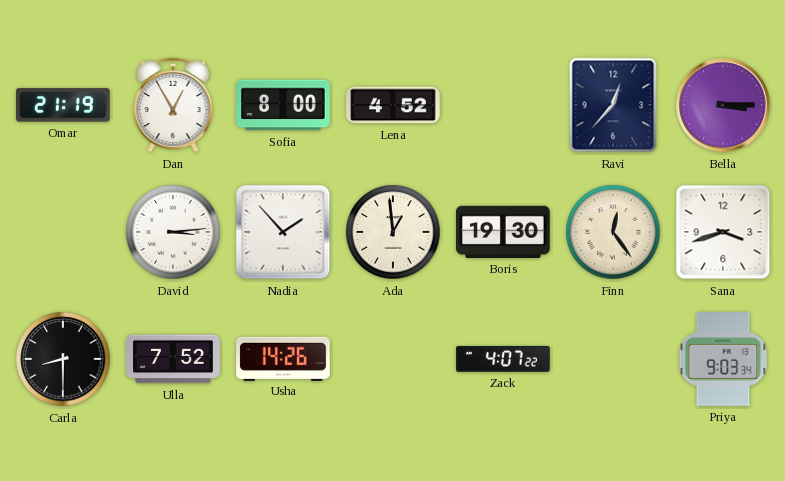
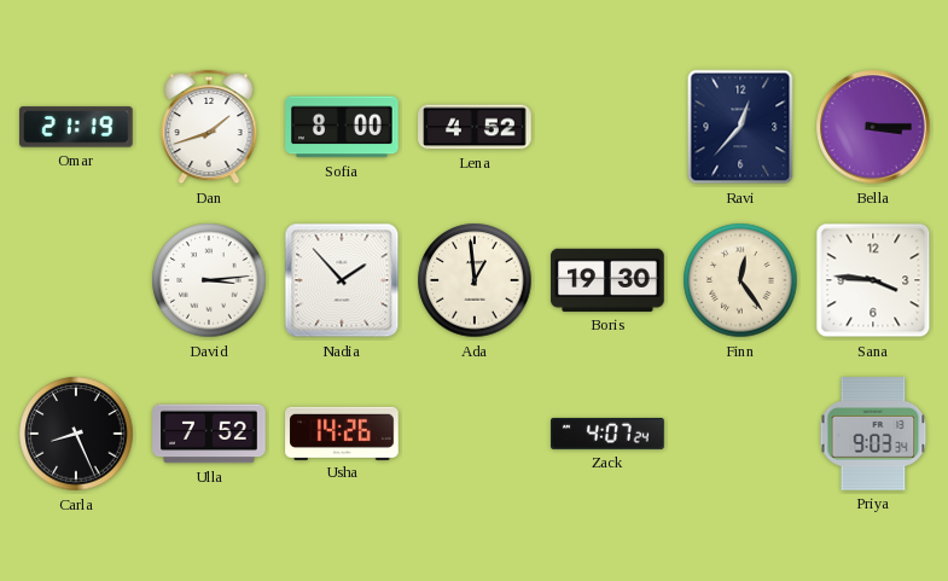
Dan: 12:55 -> 1:42
Sana: 3:42 -> 3:46
Carla: 8:30 -> 8:26
Zack: 4:07:22 -> 4:07:24
